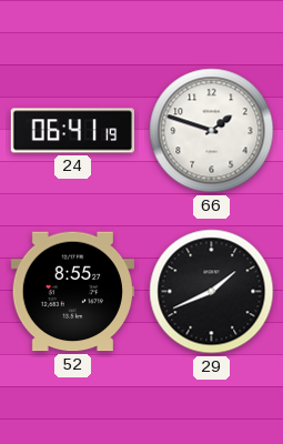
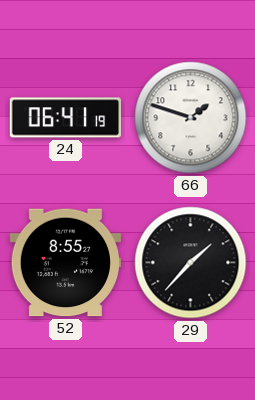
29: 1:41 -> 1:37
